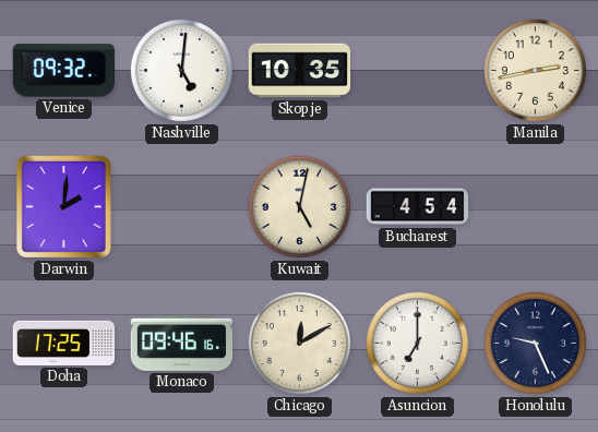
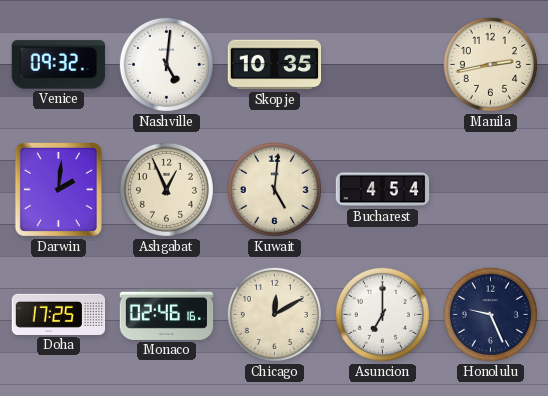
Ashgabat: none -> 12:56
Kuwait: 5:02 -> 5:01
Monaco: 09:46 -> 02:46
